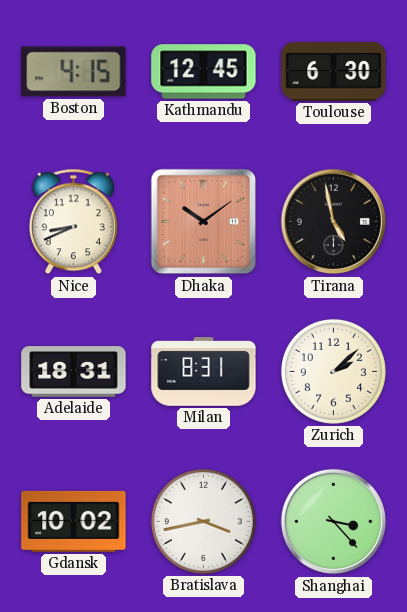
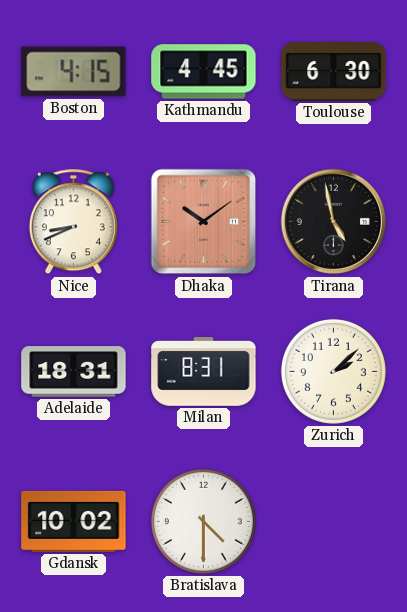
Kathmandu: 12:45 -> 4:45
Bratislava: 3:43 -> 4:30
Shanghai: 3:23 -> none
